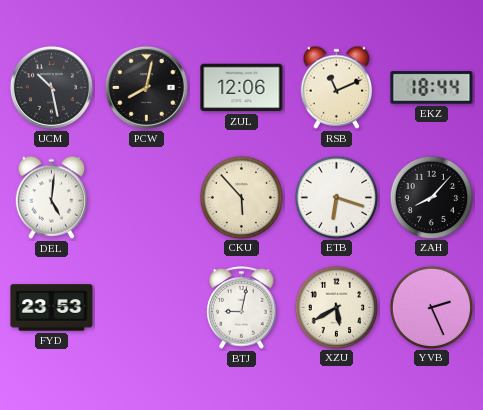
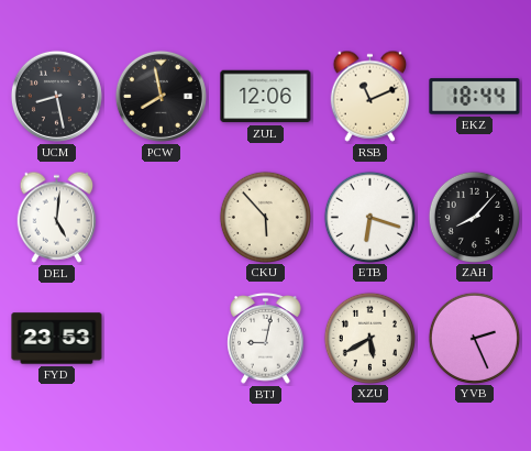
UCM: 10:28 -> 8:28
PCW: 8:02 -> 7:58
